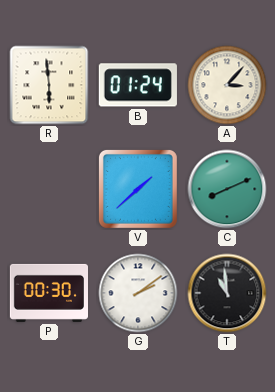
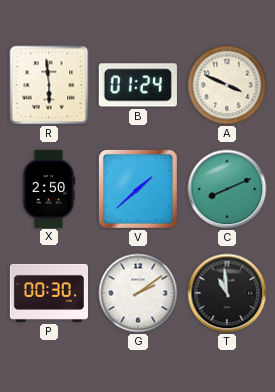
A: 3:07 -> 3:49
X: none -> 2:50
